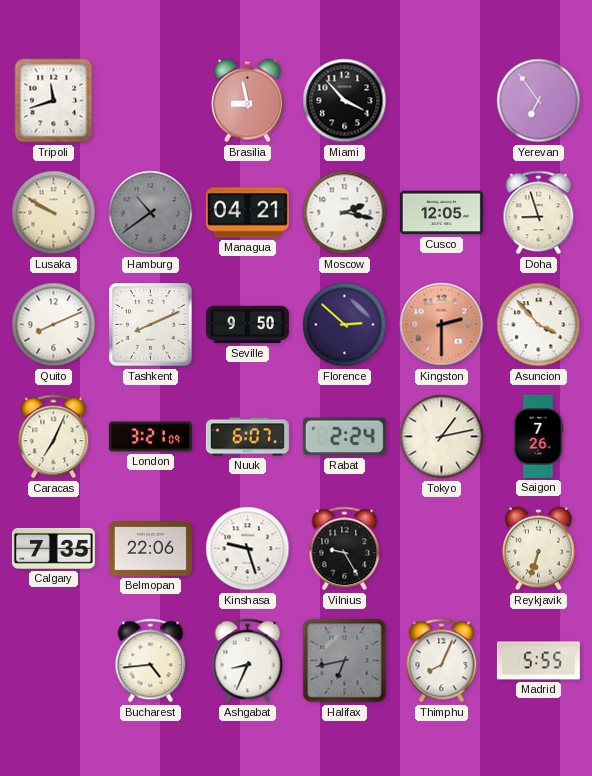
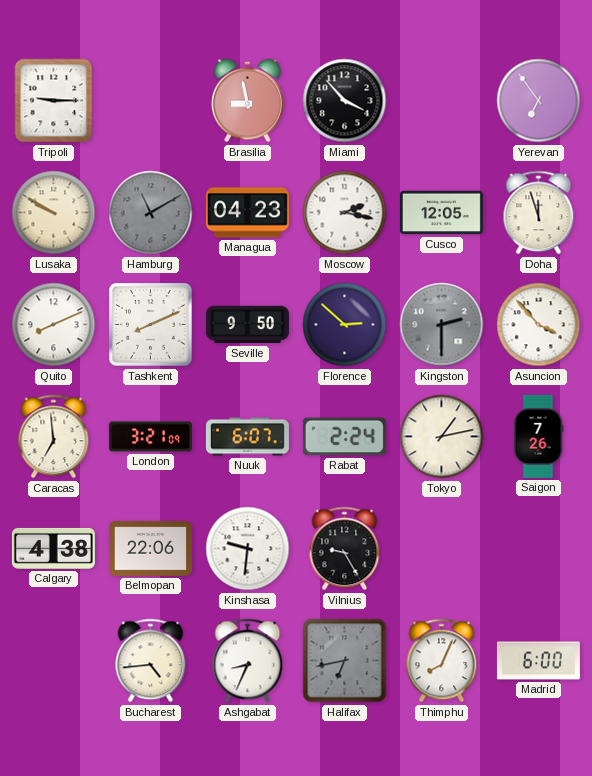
Tripoli: 11:42 -> 9:15
Hamburg: 10:39 -> 11:10
Managua: 04:21 -> 04:23
Doha: 8:57 -> 11:57
Kingston dial: salmon -> grey
Caracas: 7:04 -> 6:59
Calgary: 7:35 -> 4:38
Kinshasa: 9:27 -> 9:31
Reykjavik: 6:33 -> none
Madrid: 5:55 -> 6:00
